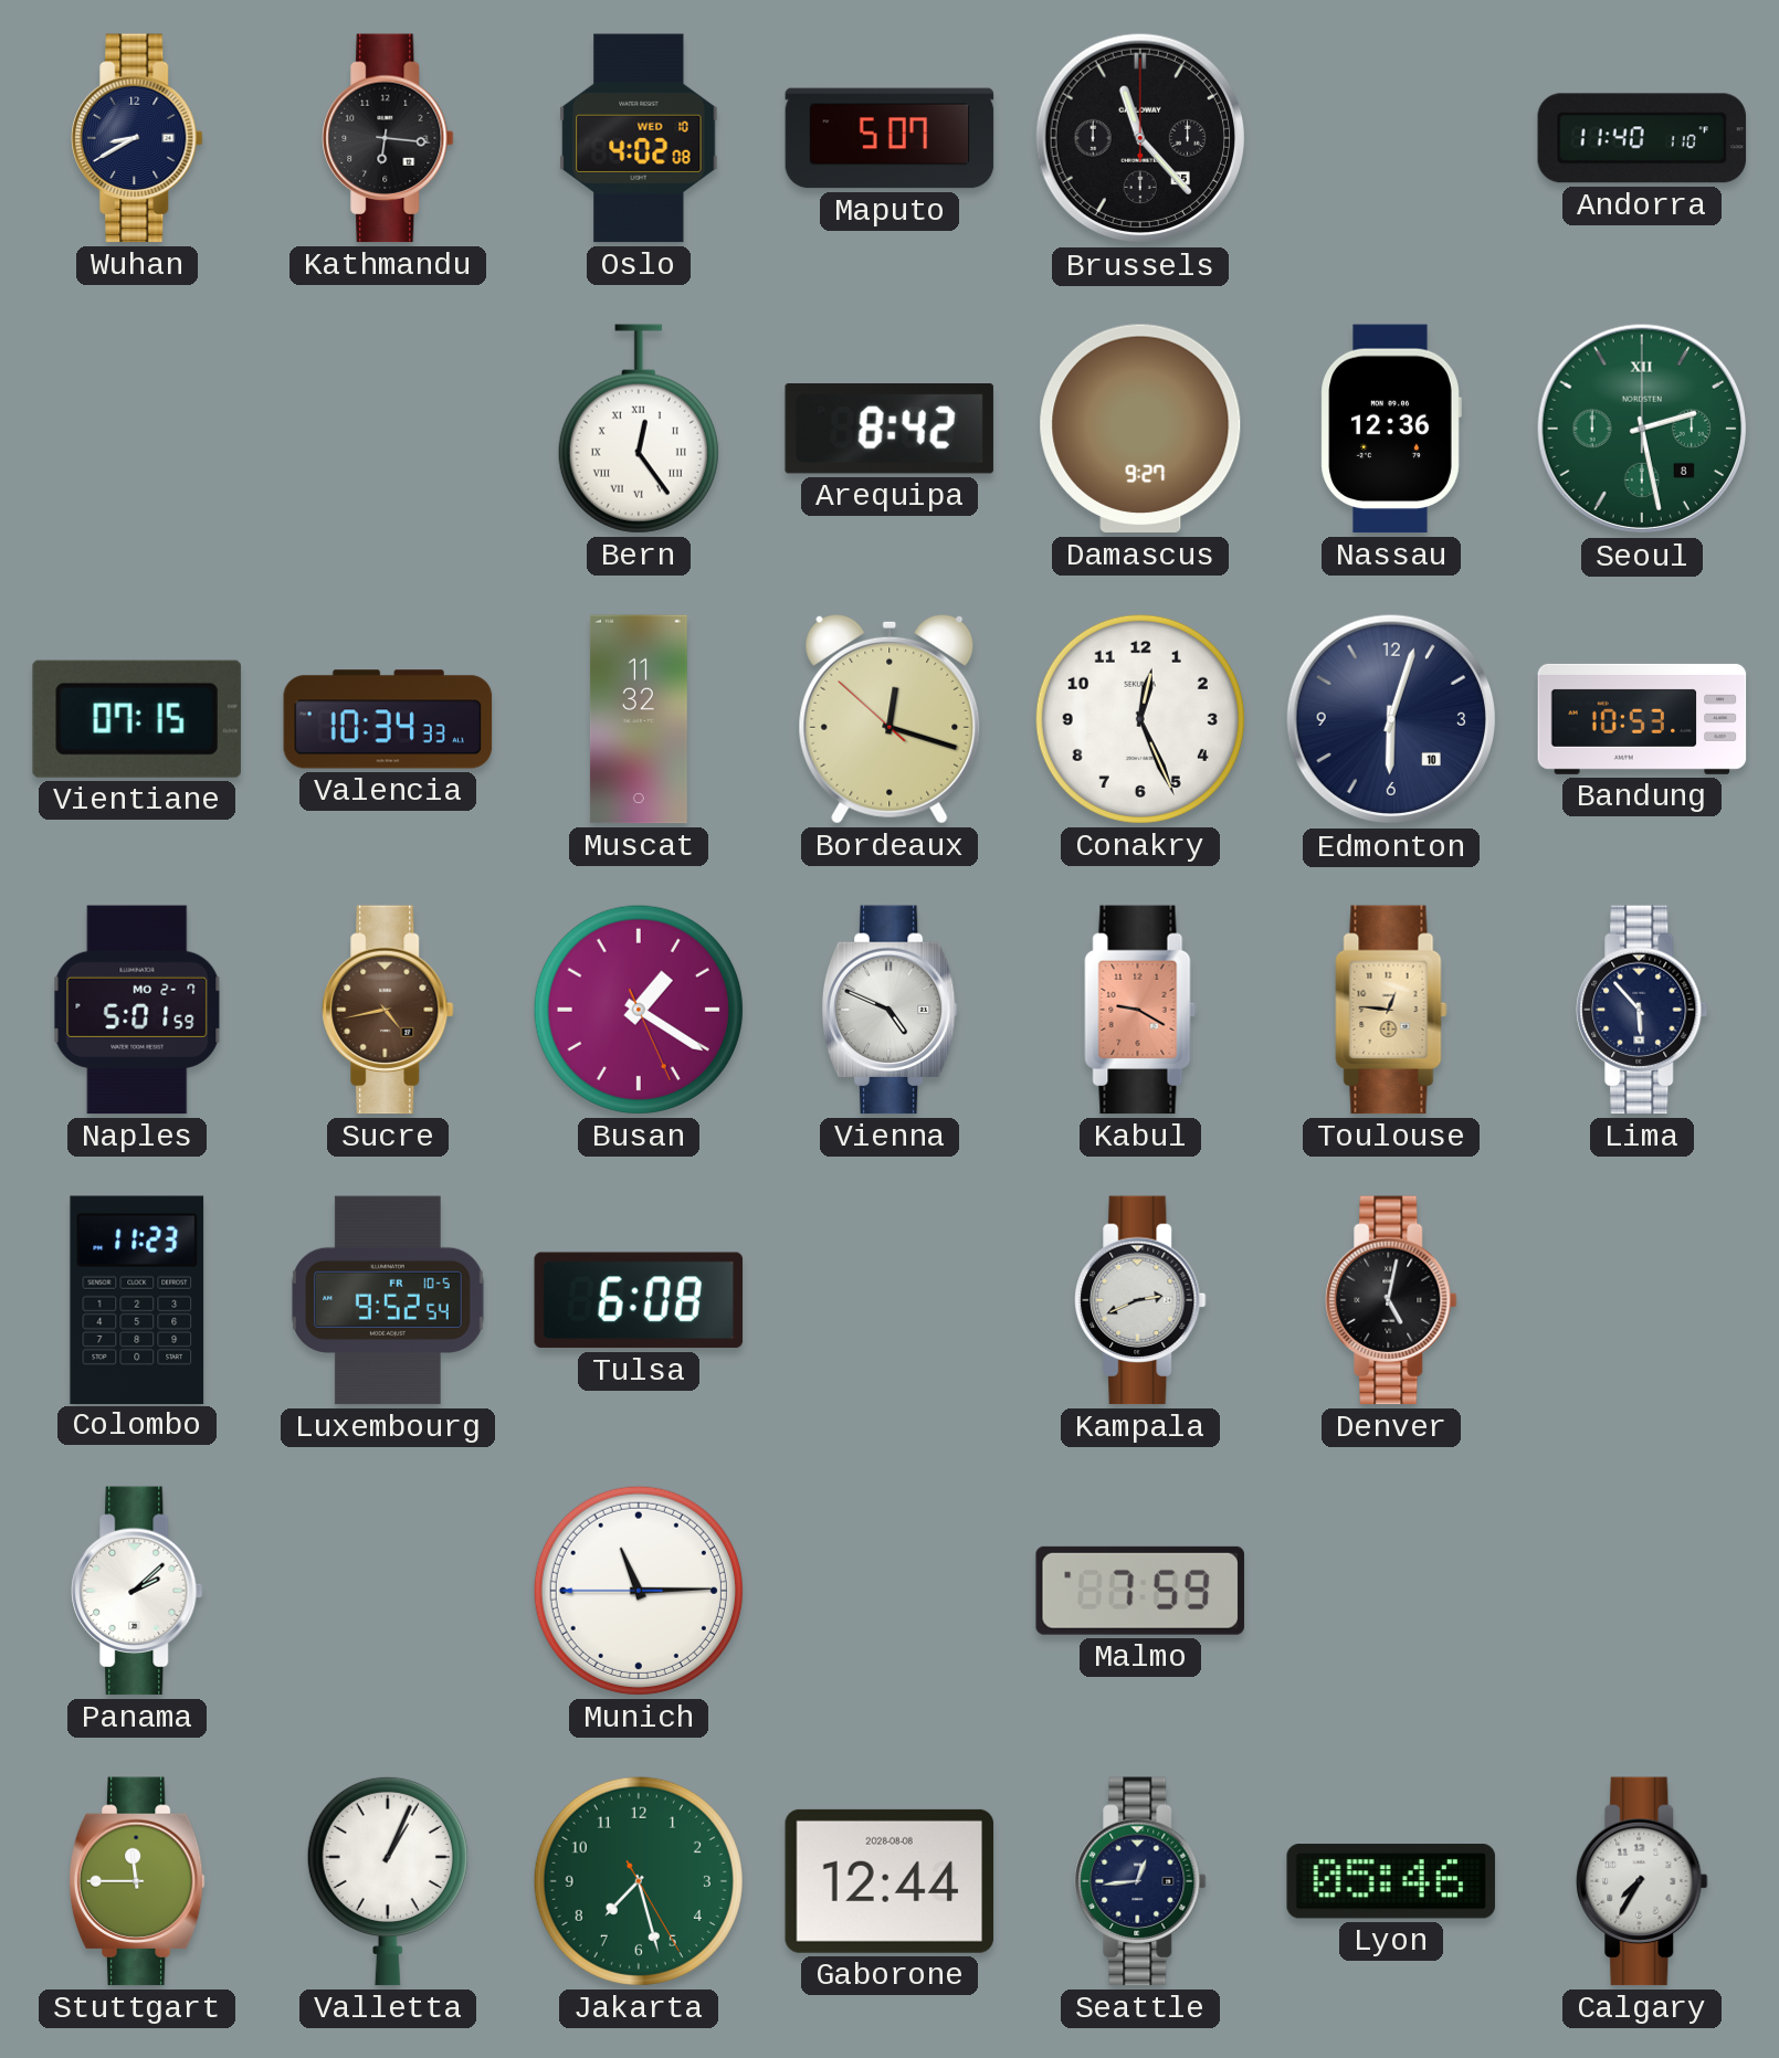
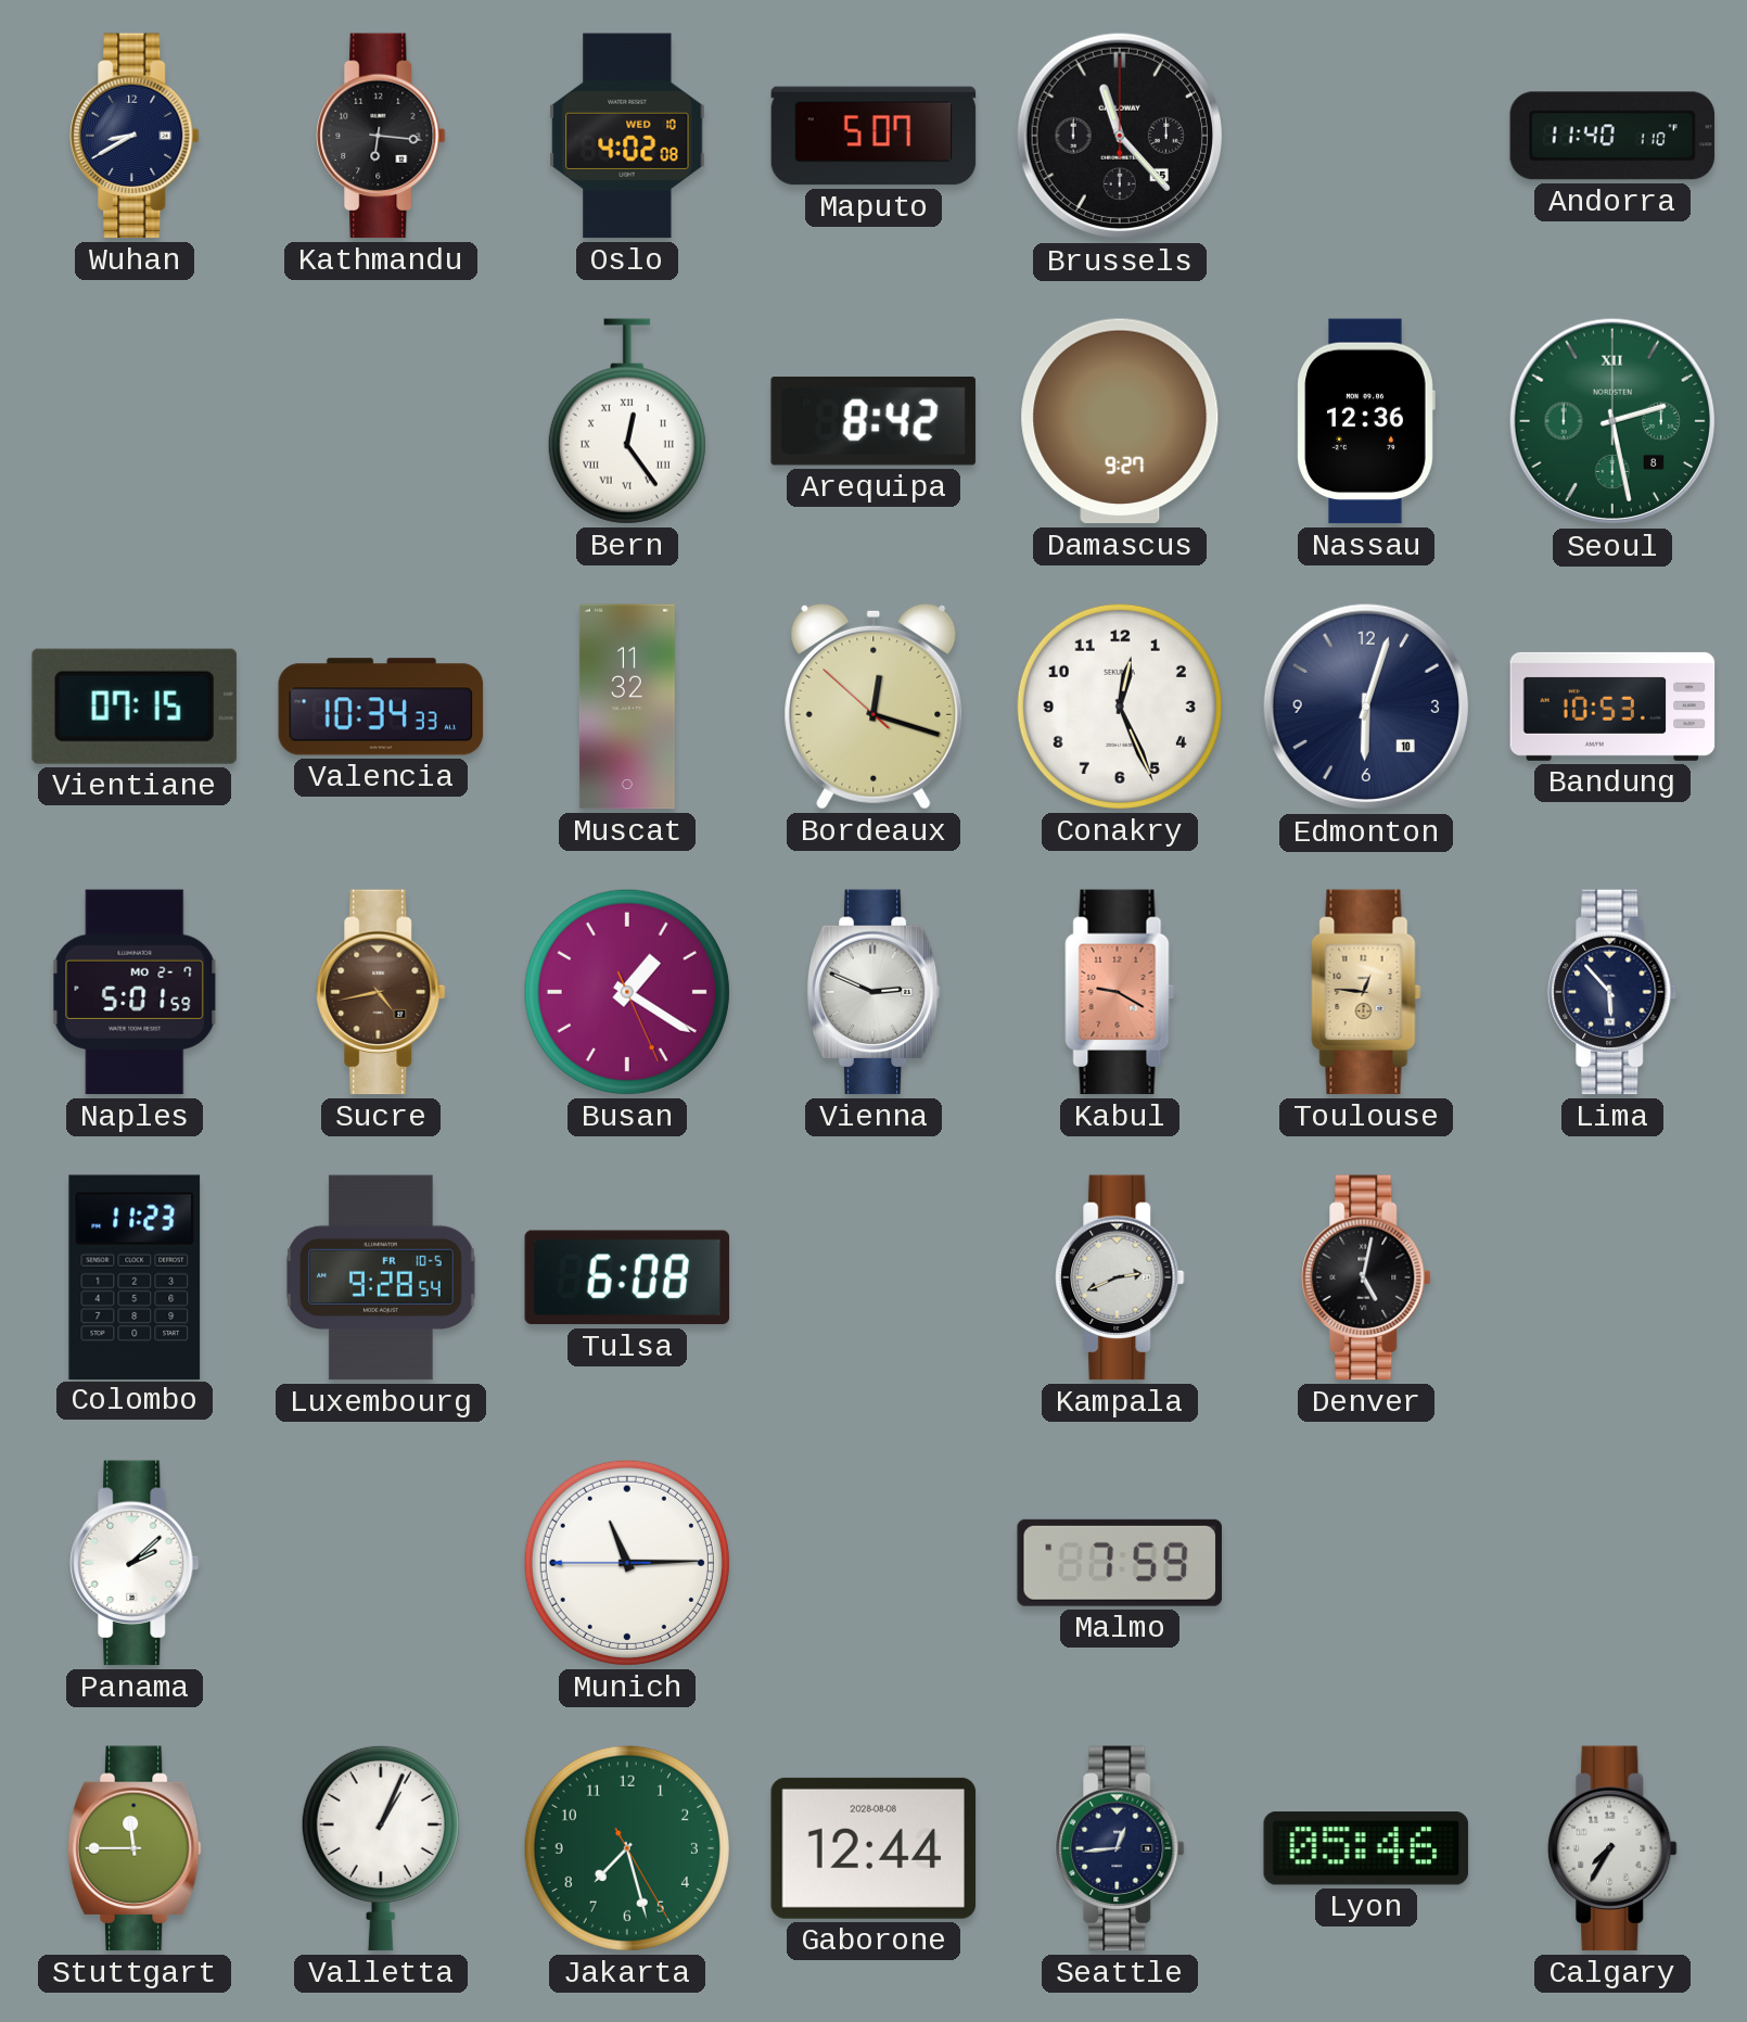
Vienna: 4:49 -> 2:49
Luxembourg: 9:52 -> 9:28
